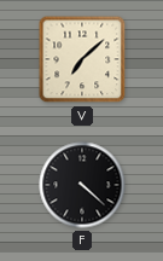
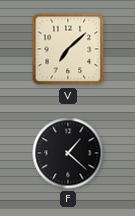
F: 4:22 -> 1:22
